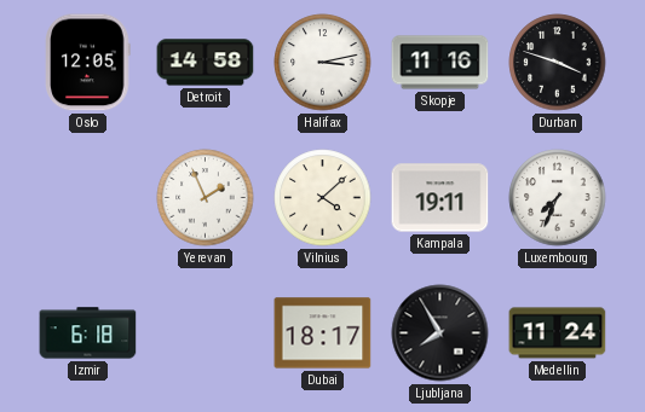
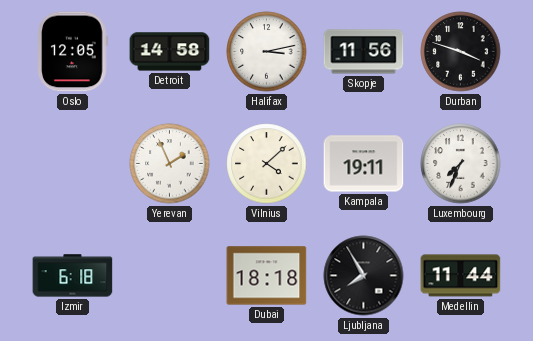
Skopje: 11:16 -> 11:56
Dubai: 18:17 -> 18:18
Medellin: 11:24 -> 11:44
